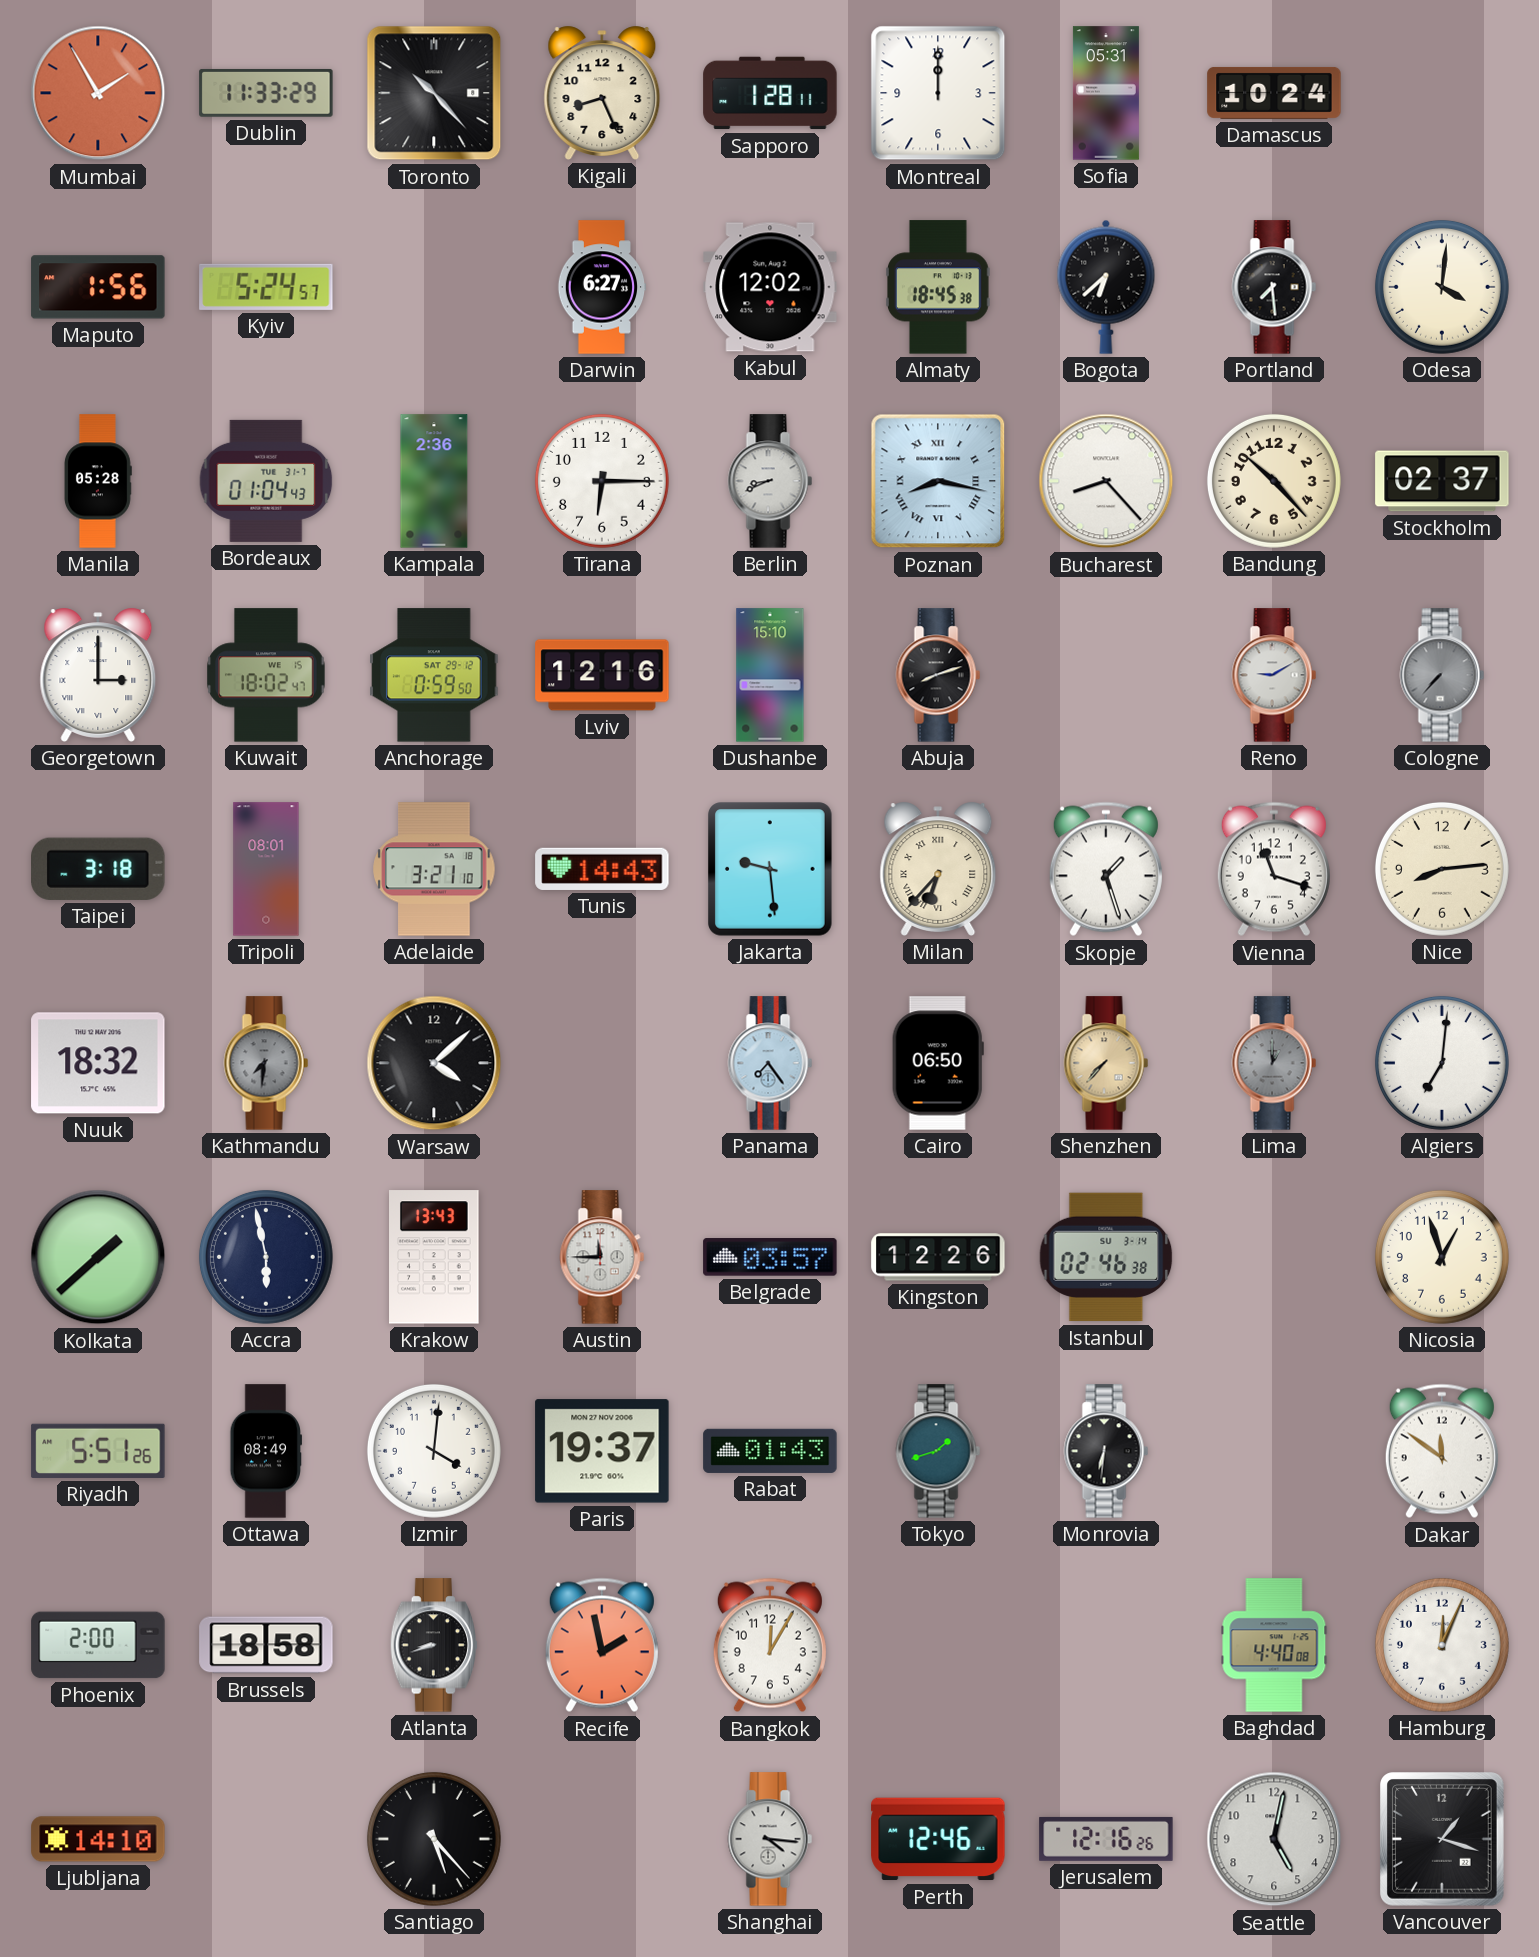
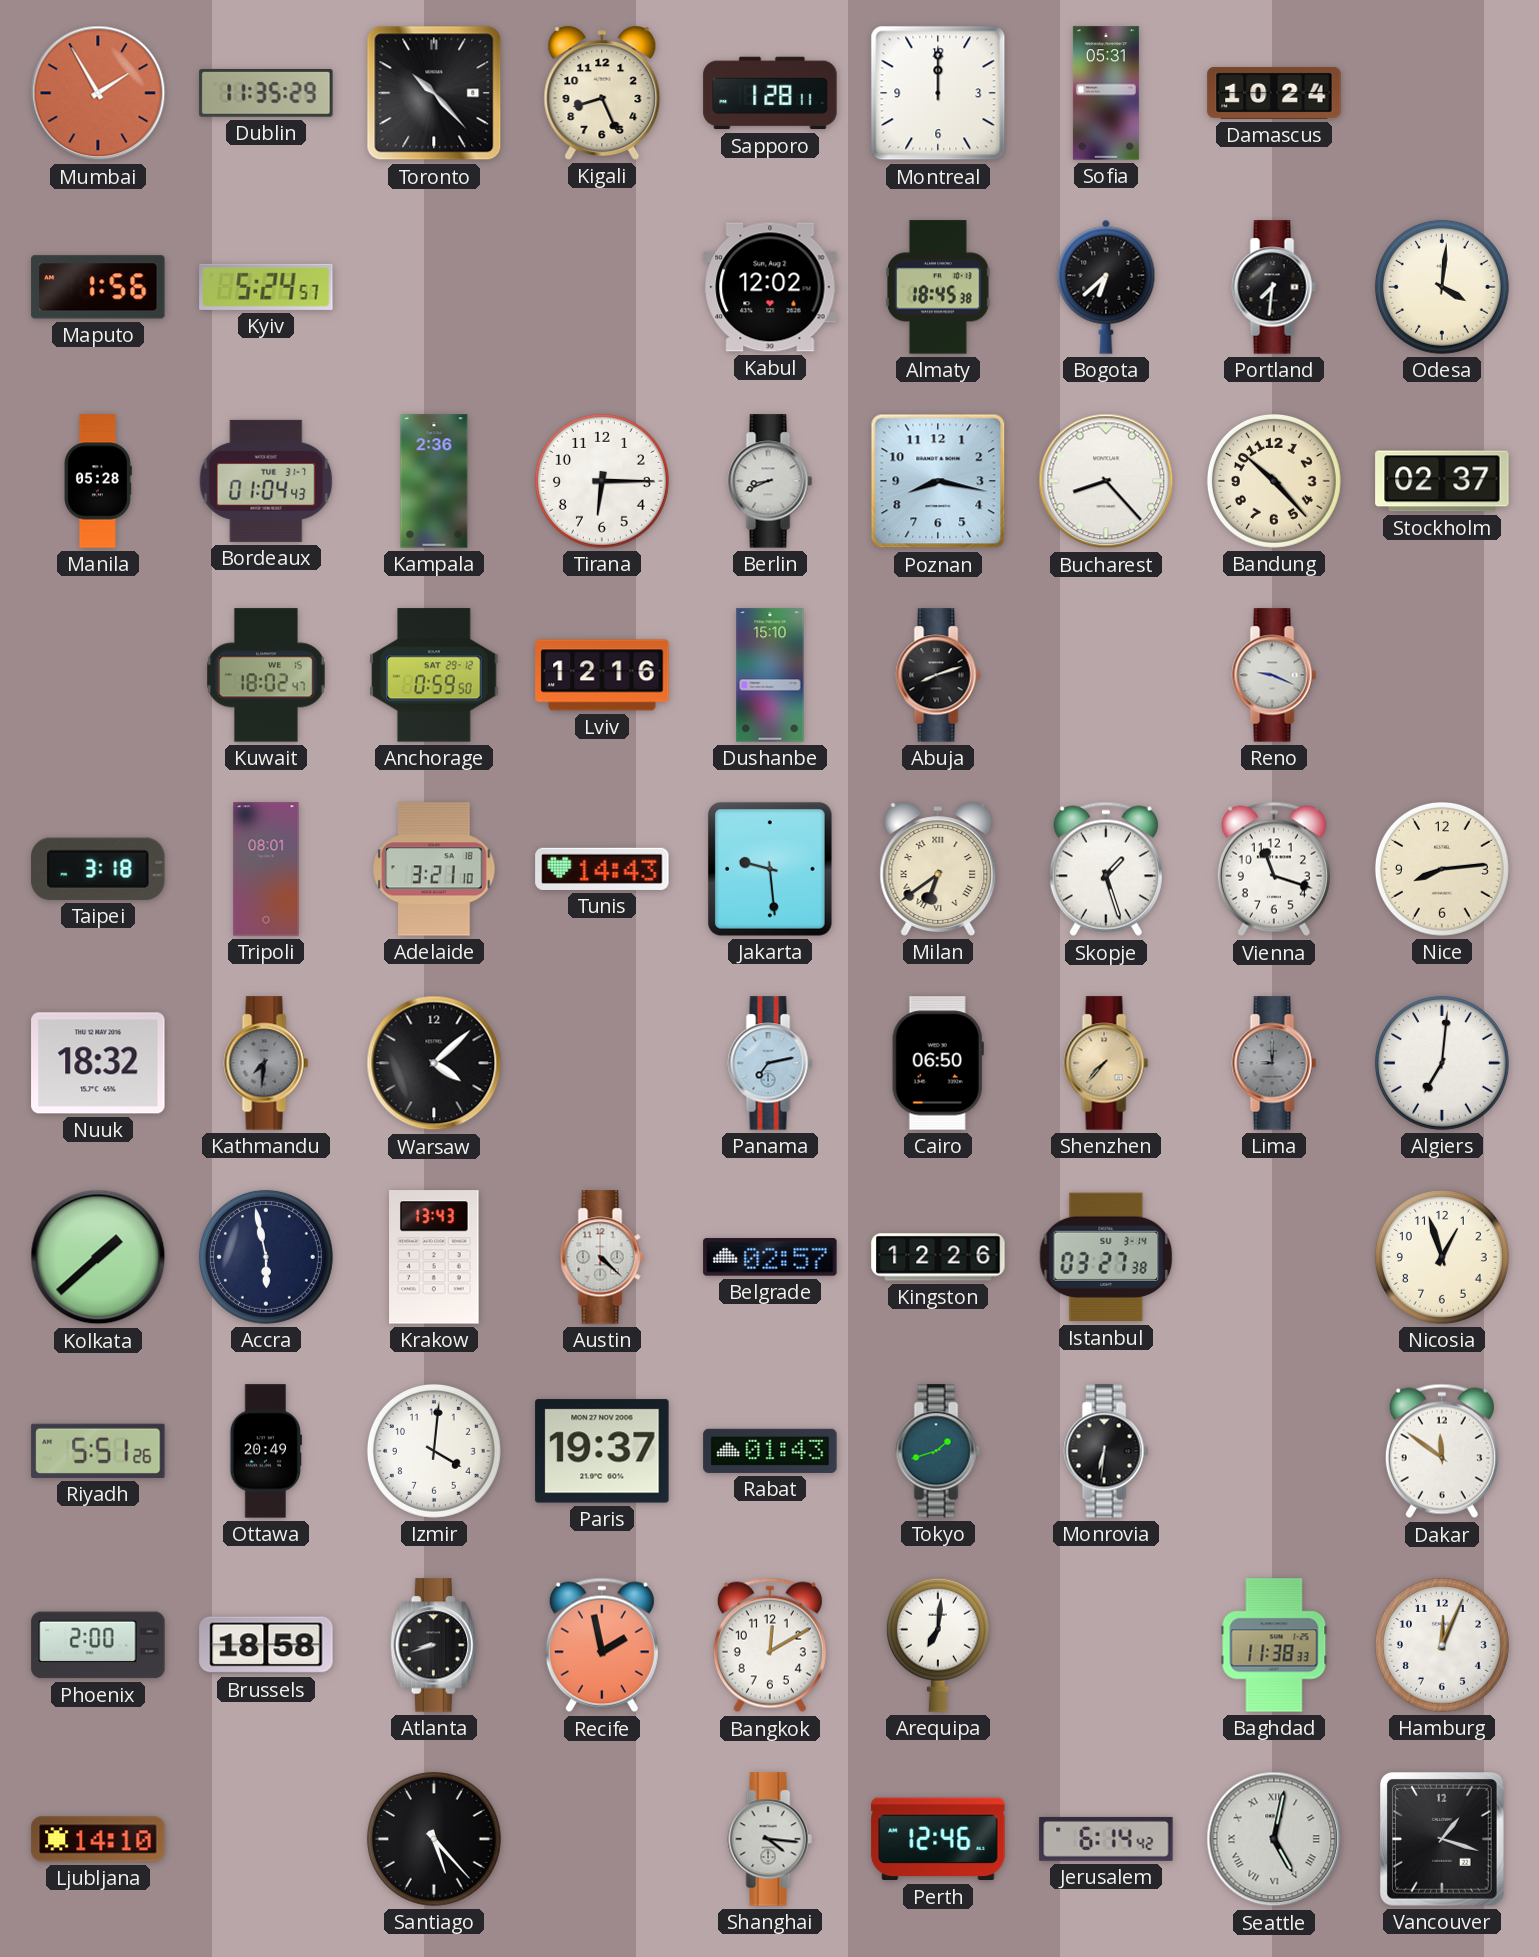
Dublin: 11:33 -> 11:35
Darwin: 6:27 -> none
Portland: 7:29 -> 7:31
Poznan numerals: Roman -> Arabic
Georgetown: 3:00 -> none
Reno: 9:10 -> 9:19
Cologne: 7:37 -> none
Milan: 6:37 -> 6:39
Panama: 7:24 -> 7:13
Lima: 1:00 -> 9:00
Austin: 11:45 -> 4:22
Belgrade: 03:57 -> 02:57
Istanbul: 02:46 -> 03:27
Ottawa: 08:49 -> 20:49
Bangkok: 12:05 -> 12:10
Arequipa: none -> 7:01
Baghdad: 4:40 -> 11:38
Jerusalem: 12:16 -> 6:14
Seattle numerals: Arabic -> Roman
